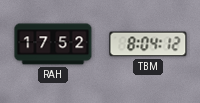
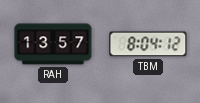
RAH: 17:52 -> 13:57
